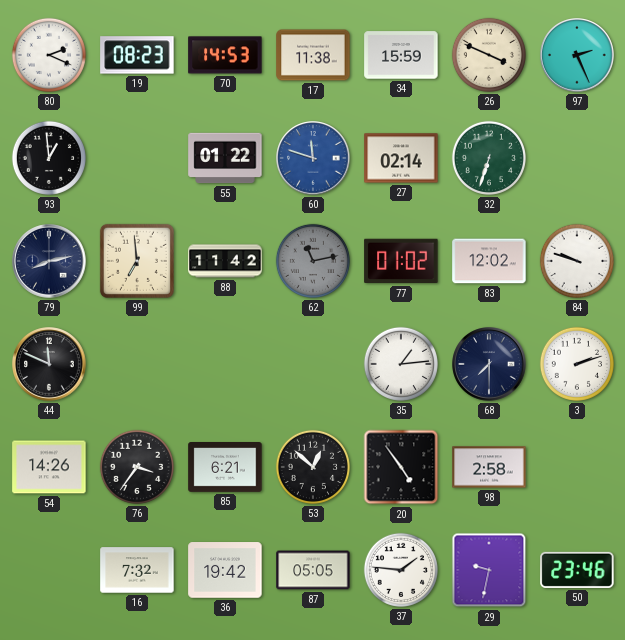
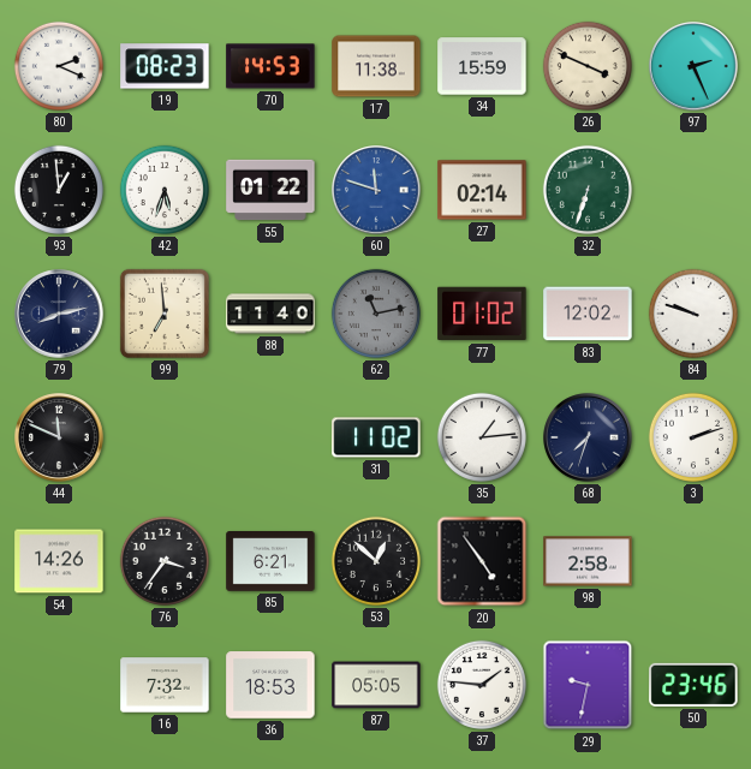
42: none -> 5:33
88: 11:42 -> 11:40
31: none -> 11:02
68: 7:30 -> 7:33
36: 19:42 -> 18:53
